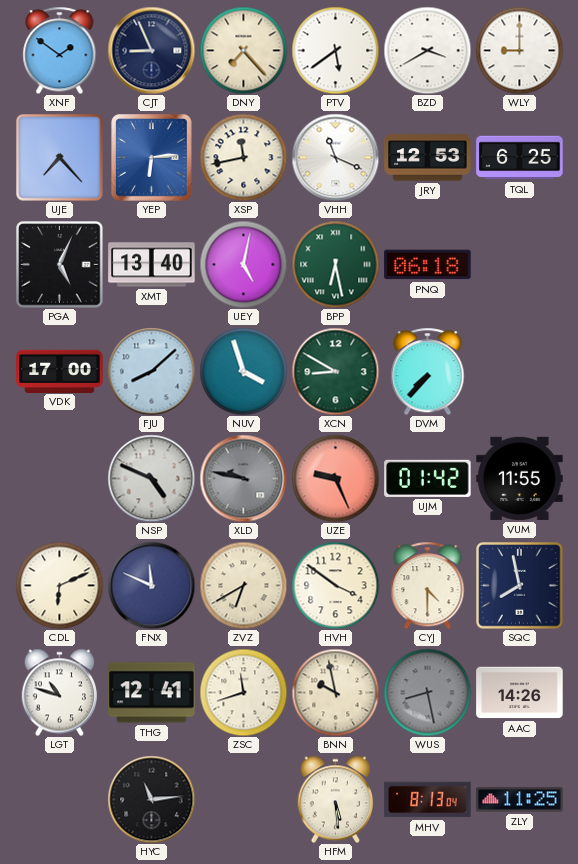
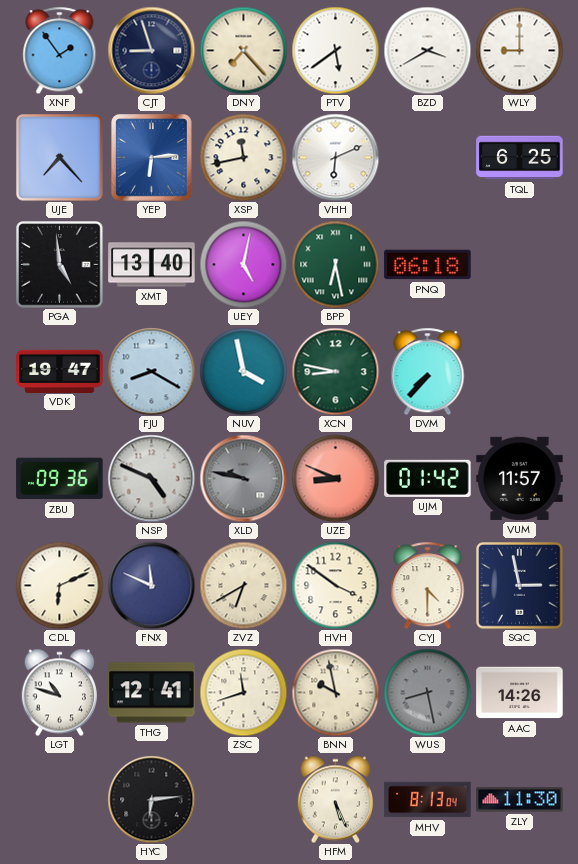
XNF: 1:51 -> 1:54
CJT: 8:56 -> 8:57
VHH: 11:19 -> 6:11
JRY: 12:53 -> none
PGA: 5:04 -> 4:59
VDK: 17:00 -> 19:47
FJU: 8:08 -> 8:20
NUV: 3:57 -> 3:58
XCN: 8:50 -> 8:47
ZBU: none -> 09:36
UZE: 9:26 -> 8:49
VUM: 11:55 -> 11:57
SQC: 7:58 -> 2:58
HYC: 11:14 -> 6:14
HFM: 5:29 -> 5:26
ZLY: 11:25 -> 11:30
